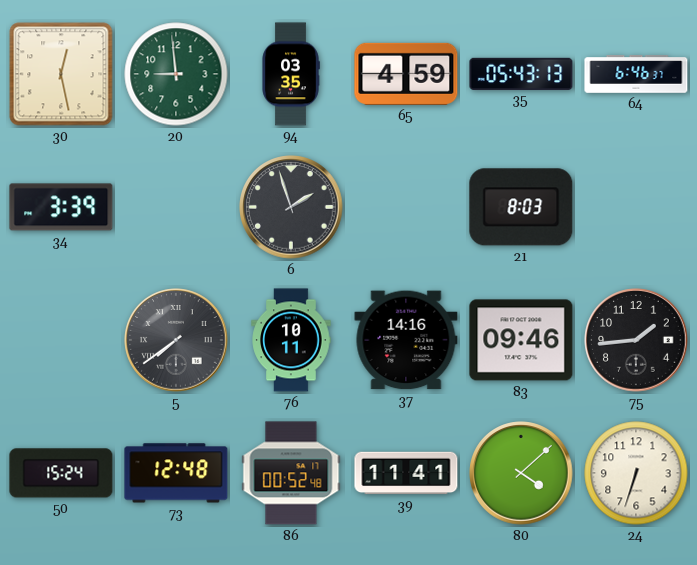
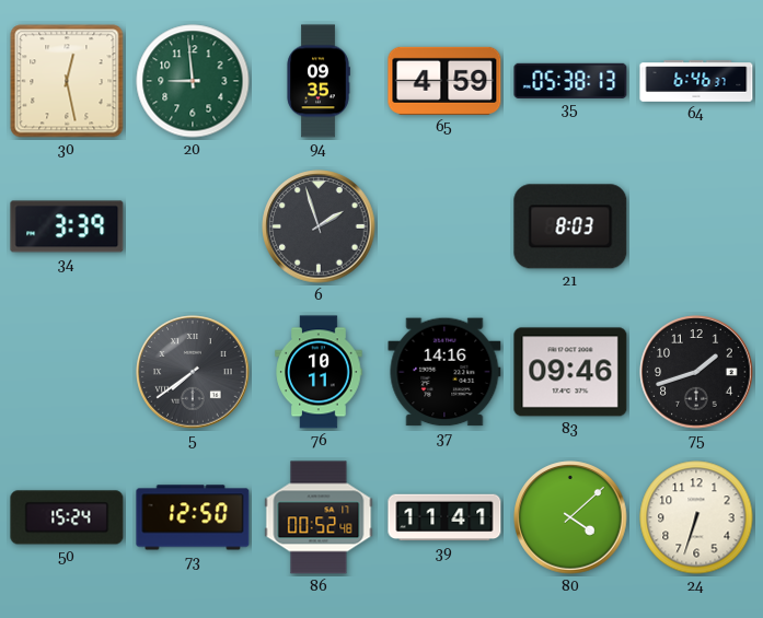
94: 03:35 -> 09:35
35: 05:43 -> 05:38
75: 1:44 -> 1:42
73: 12:48 -> 12:50
